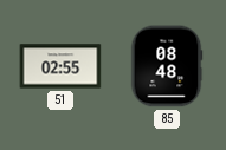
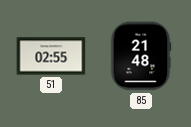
85: 08:48 -> 21:48
